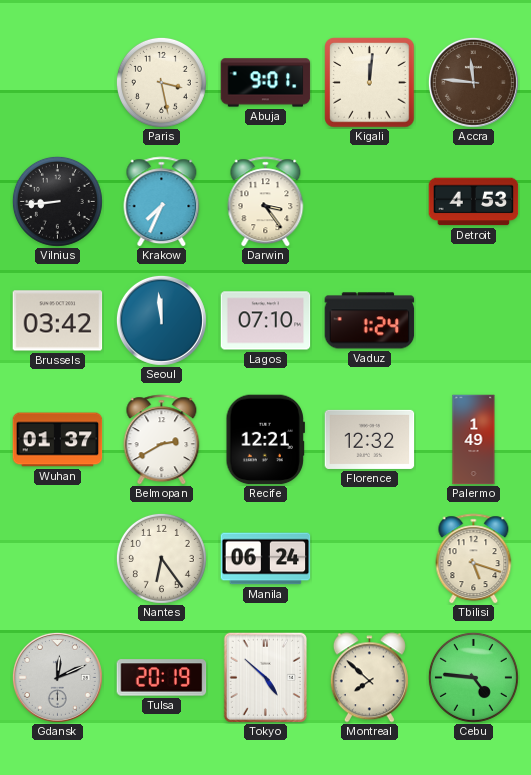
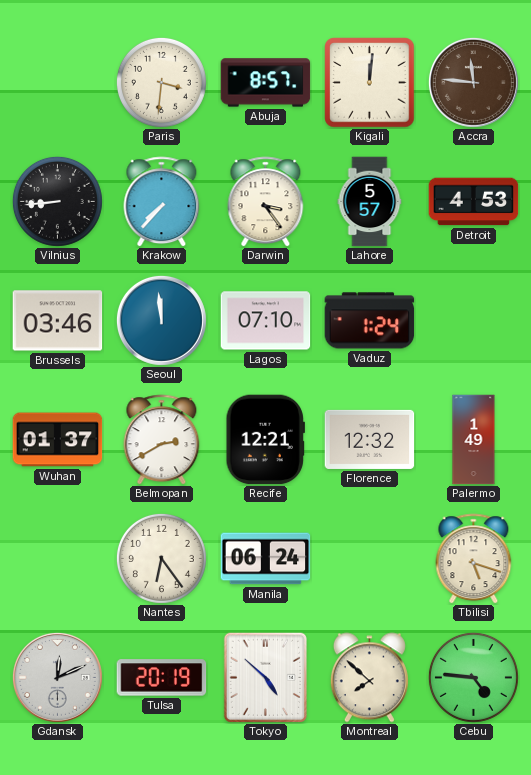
Paris: 3:28 -> 3:31
Abuja: 9:01 -> 8:57
Krakow: 7:34 -> 7:37
Lahore: none -> 5:57
Brussels: 03:42 -> 03:46
